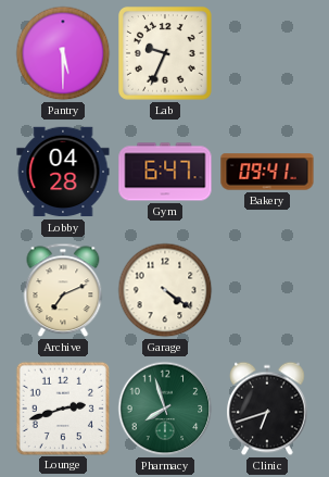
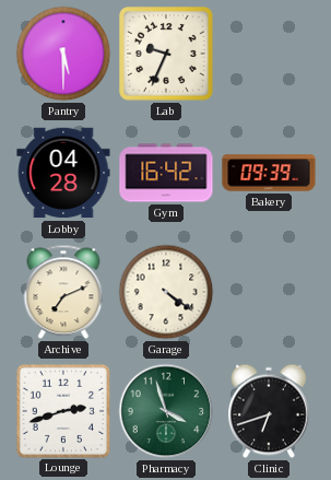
Gym: 6:47 -> 16:42
Bakery: 09:41 -> 09:39
Pharmacy: 7:57 -> 3:57
